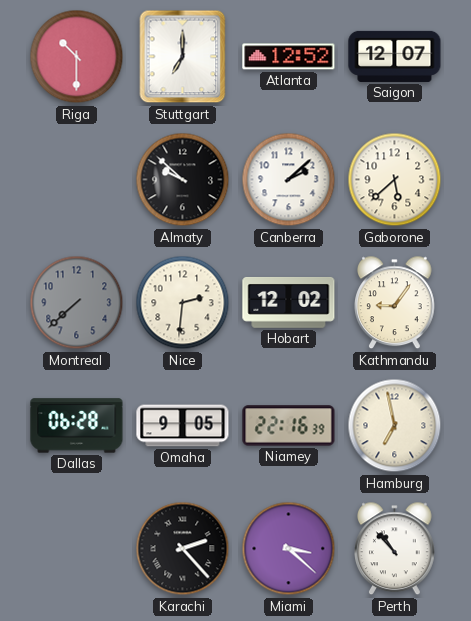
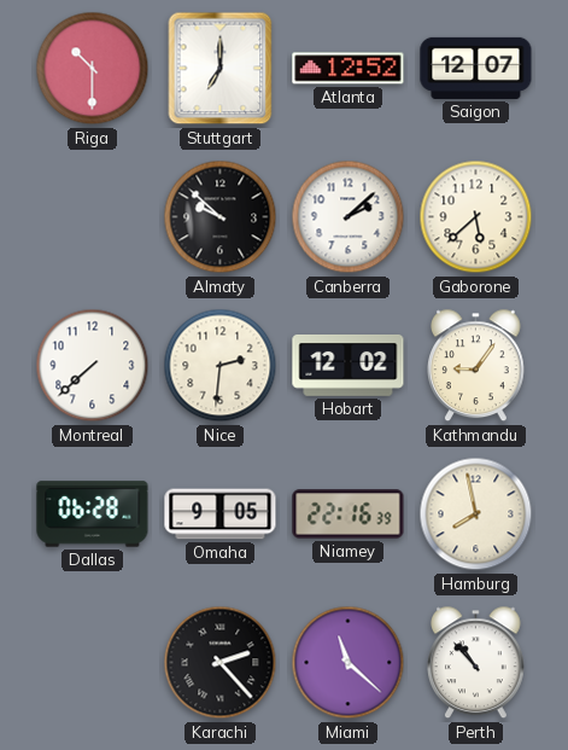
Montreal dial: grey -> white
Hamburg: 6:58 -> 7:58
Miami: 3:22 -> 11:22
